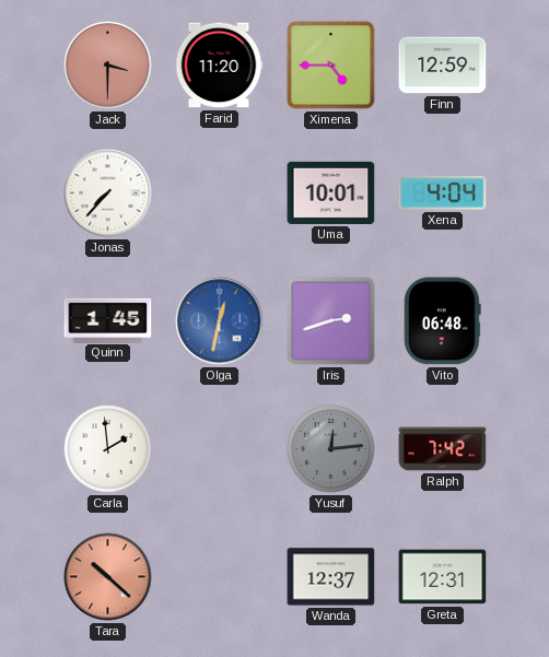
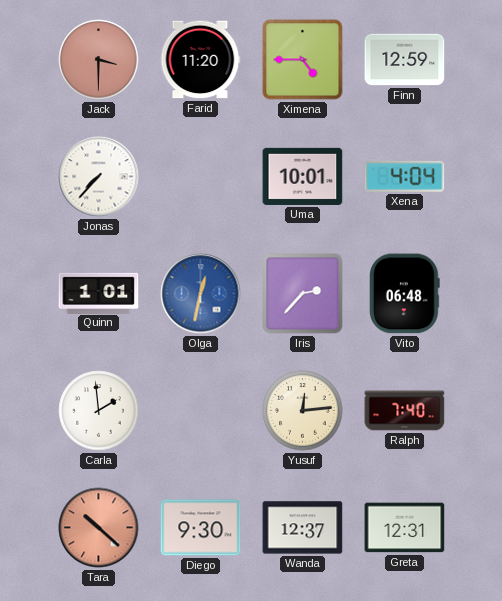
Quinn: 1:45 -> 1:01
Iris: 2:42 -> 2:37
Yusuf dial: grey -> cream
Ralph: 7:42 -> 7:40
Diego: none -> 9:30
